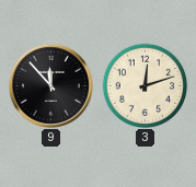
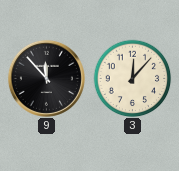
3: 12:12 -> 12:07
